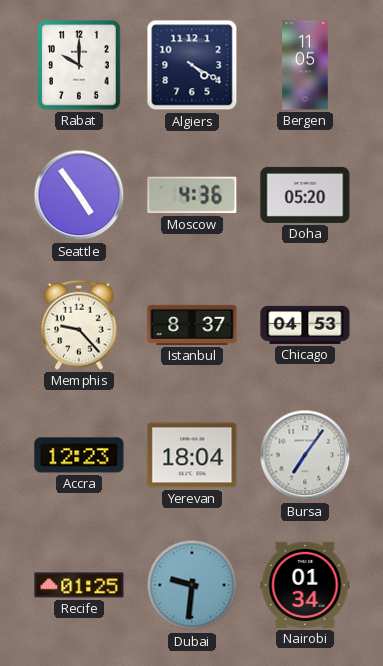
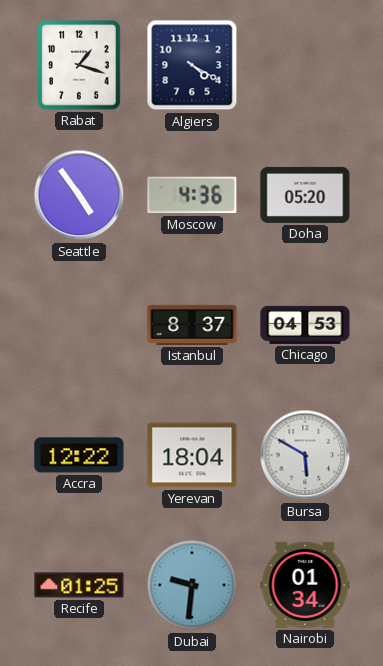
Rabat: 10:00 -> 1:18
Bergen: 11:05 -> none
Memphis: 9:23 -> none
Accra: 12:23 -> 12:22
Bursa: 7:06 -> 5:50
